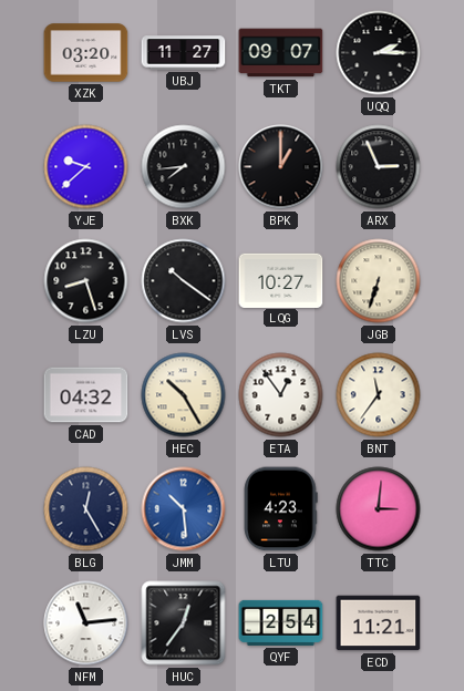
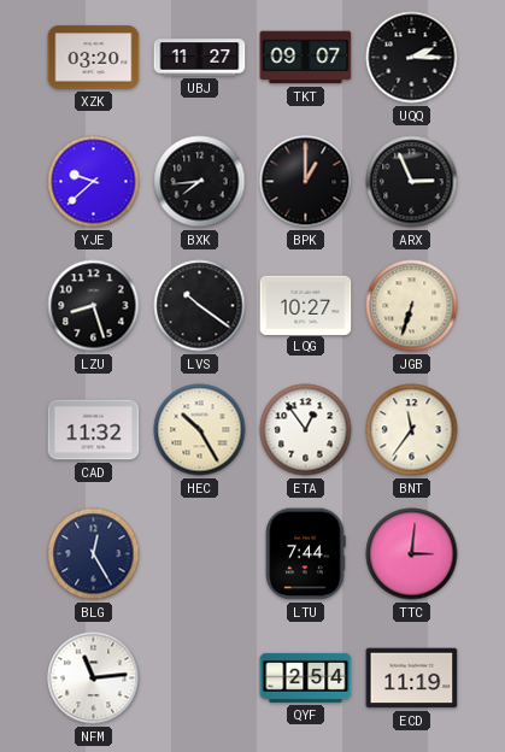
CAD: 04:32 -> 11:32
JMM: 10:29 -> none
LTU: 4:23 -> 7:44
HUC: 12:36 -> none
ECD: 11:21 -> 11:19
